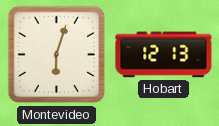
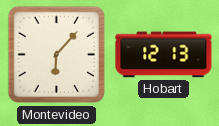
Montevideo: 6:03 -> 6:07
